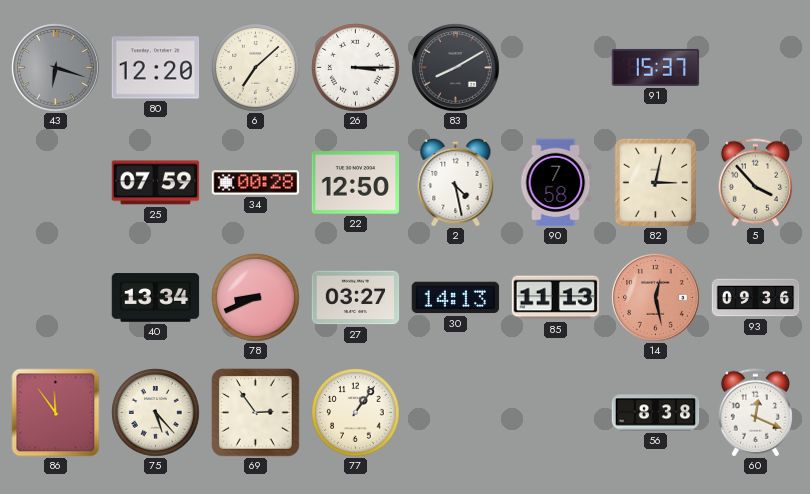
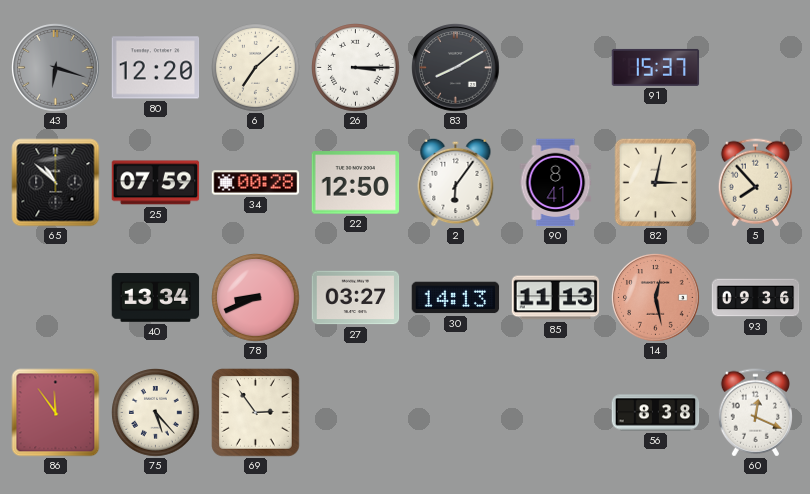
65: none -> 10:52
2: 4:28 -> 6:06
90: 7:58 -> 8:41
5: 3:53 -> 7:53
77: 1:06 -> none
